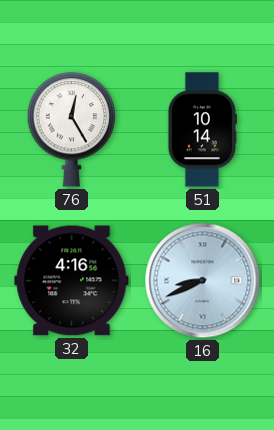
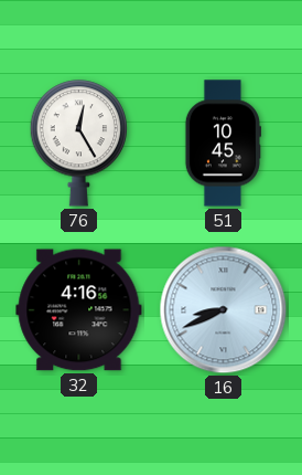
51: 10:14 -> 10:45
